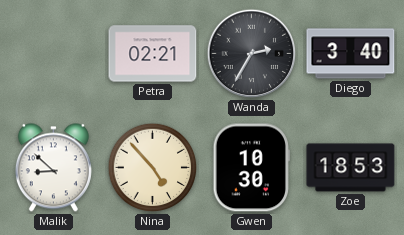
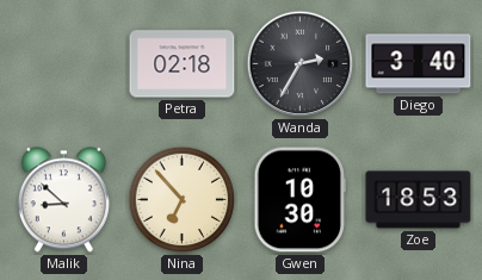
Petra: 02:21 -> 02:18
Nina: 4:53 -> 6:53
